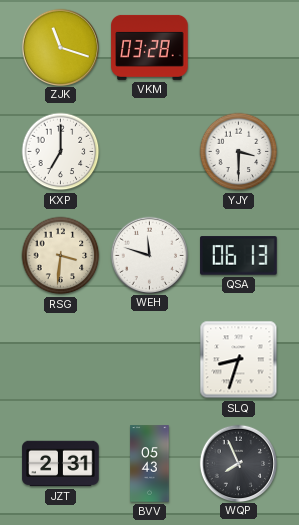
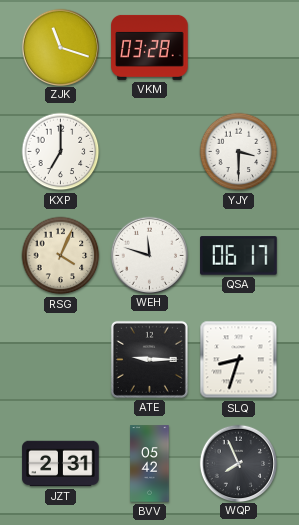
RSG: 3:31 -> 4:04
QSA: 06:13 -> 06:17
ATE: none -> 9:15
BVV: 05:43 -> 05:42
